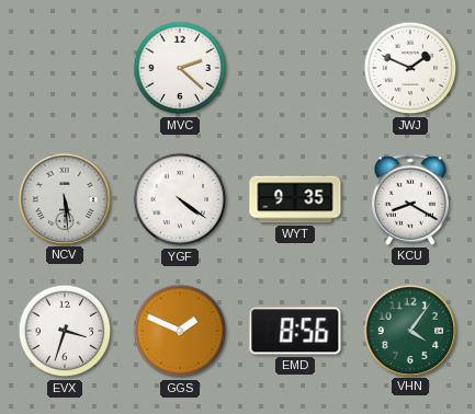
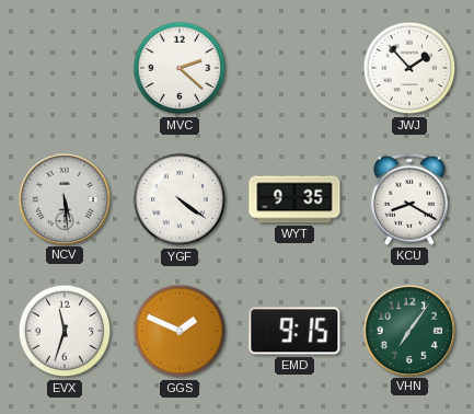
JWJ: 1:49 -> 1:53
EVX: 3:33 -> 11:33
EMD: 8:56 -> 9:15
VHN: 4:06 -> 7:06
